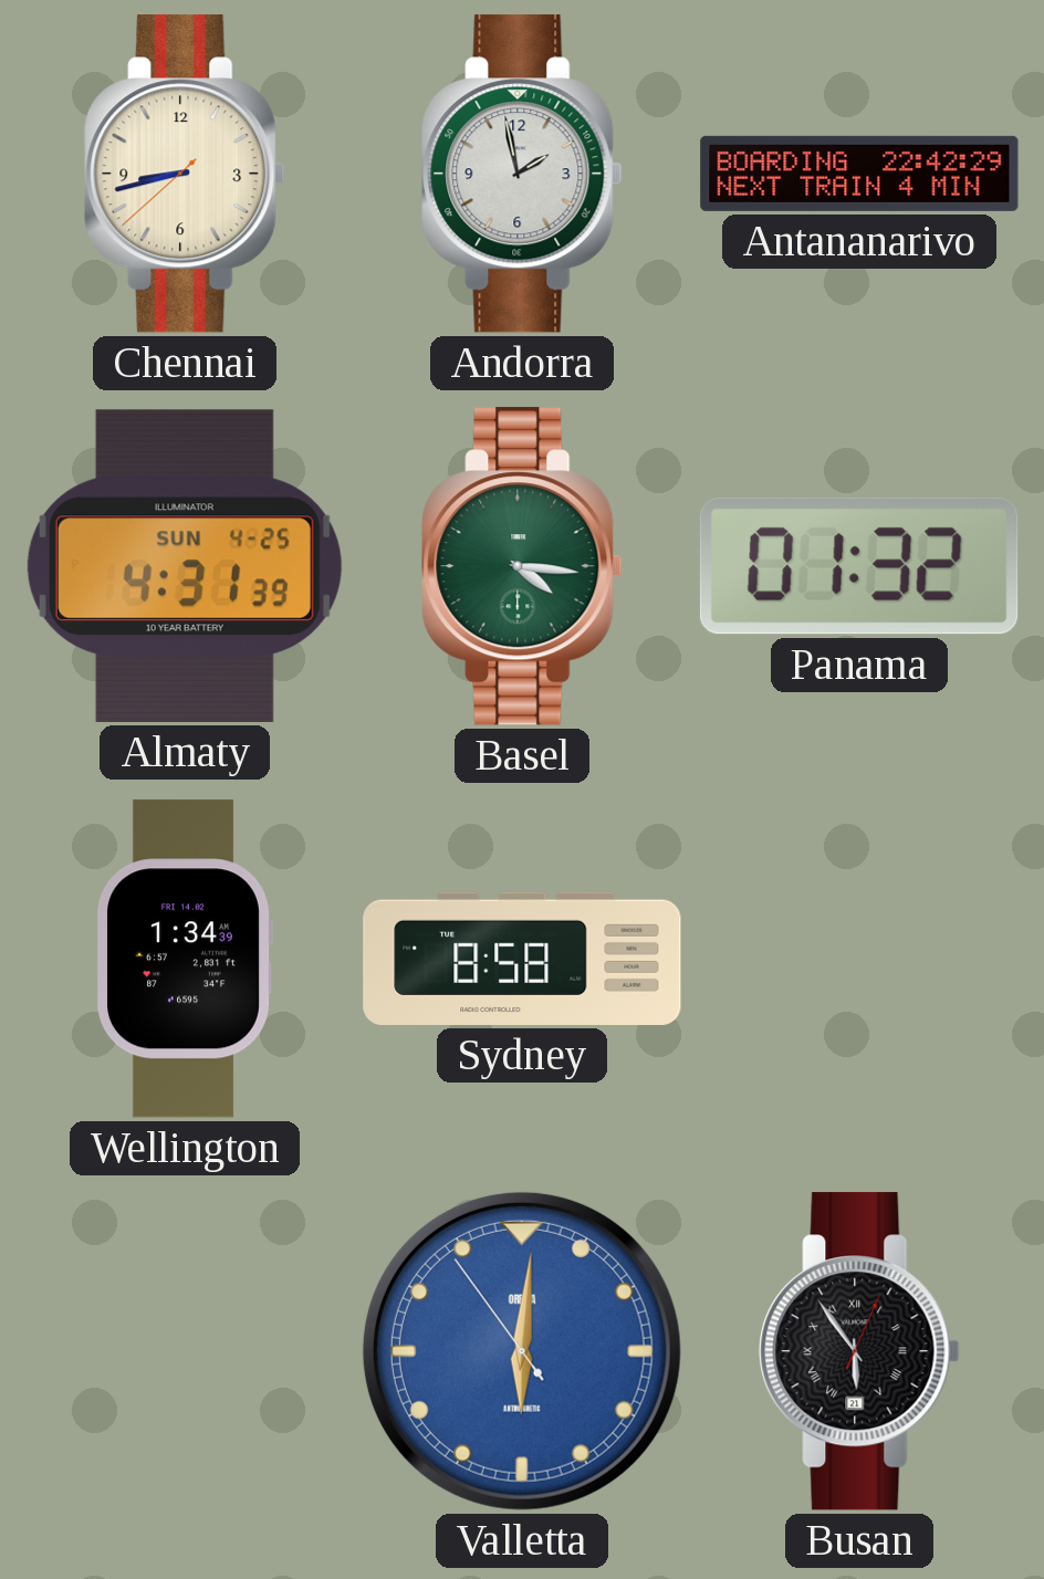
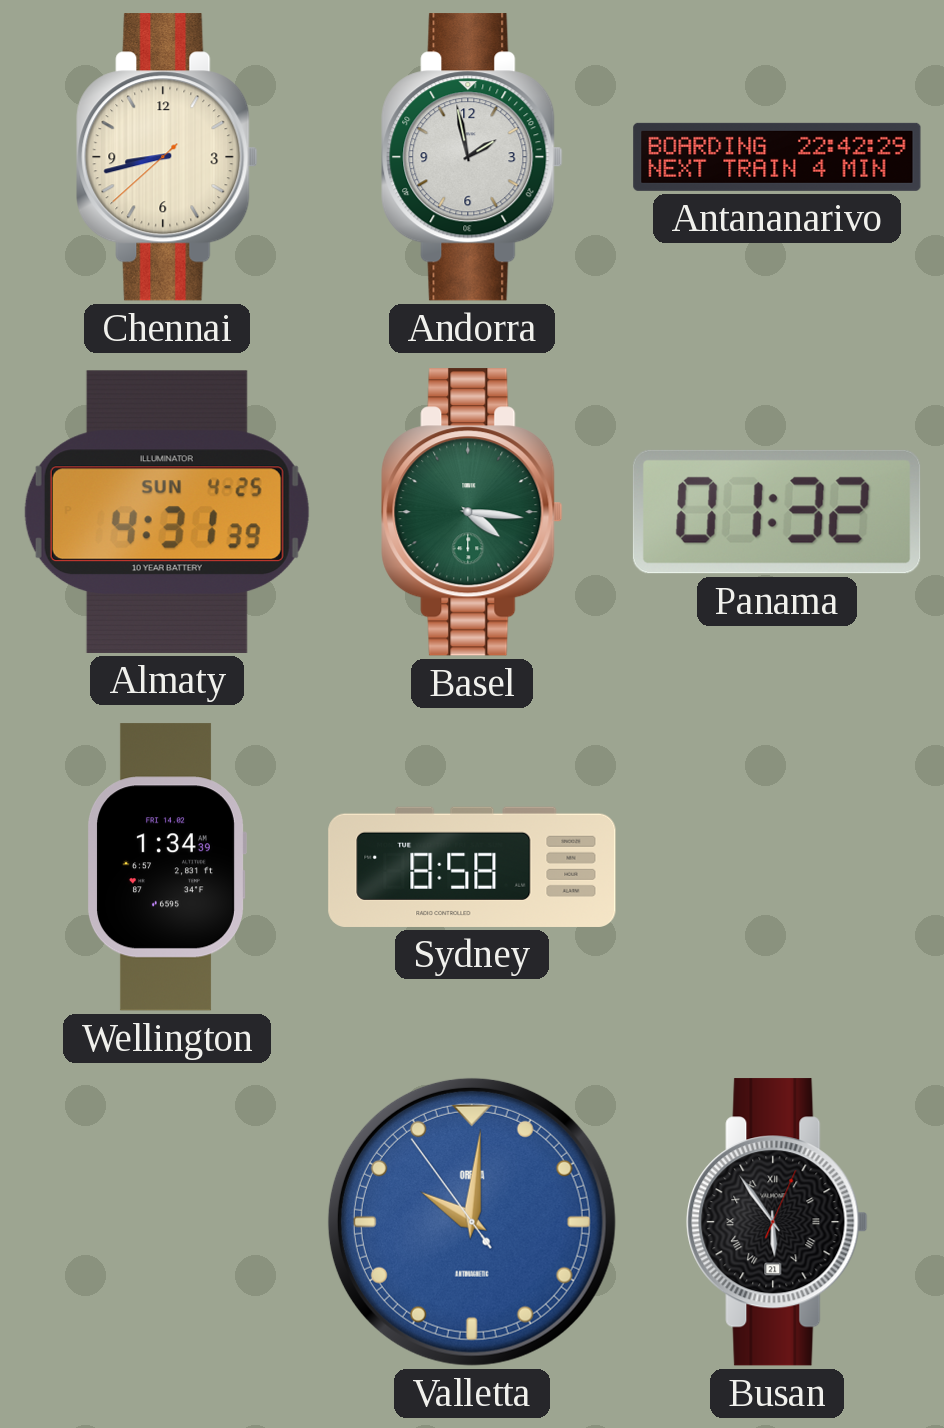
Valletta: 6:00 -> 10:00
